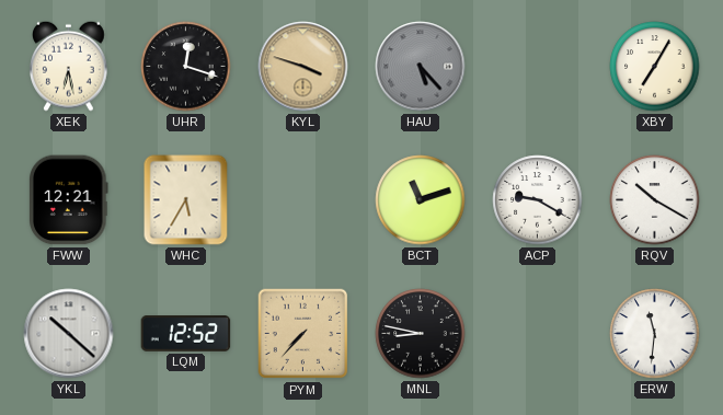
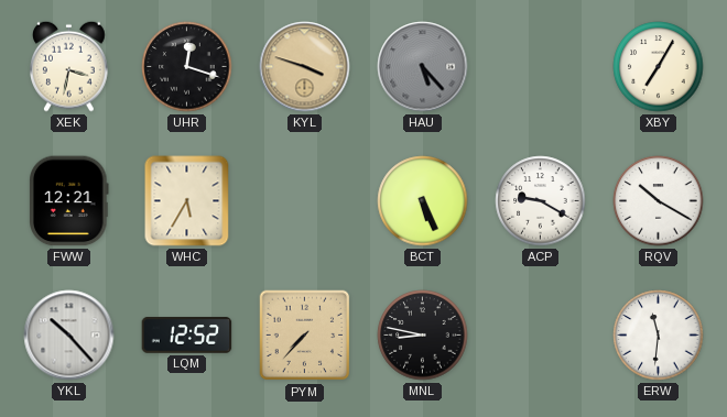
XEK: 6:28 -> 3:32
BCT: 11:12 -> 5:26
YKL: 10:22 -> 10:23
